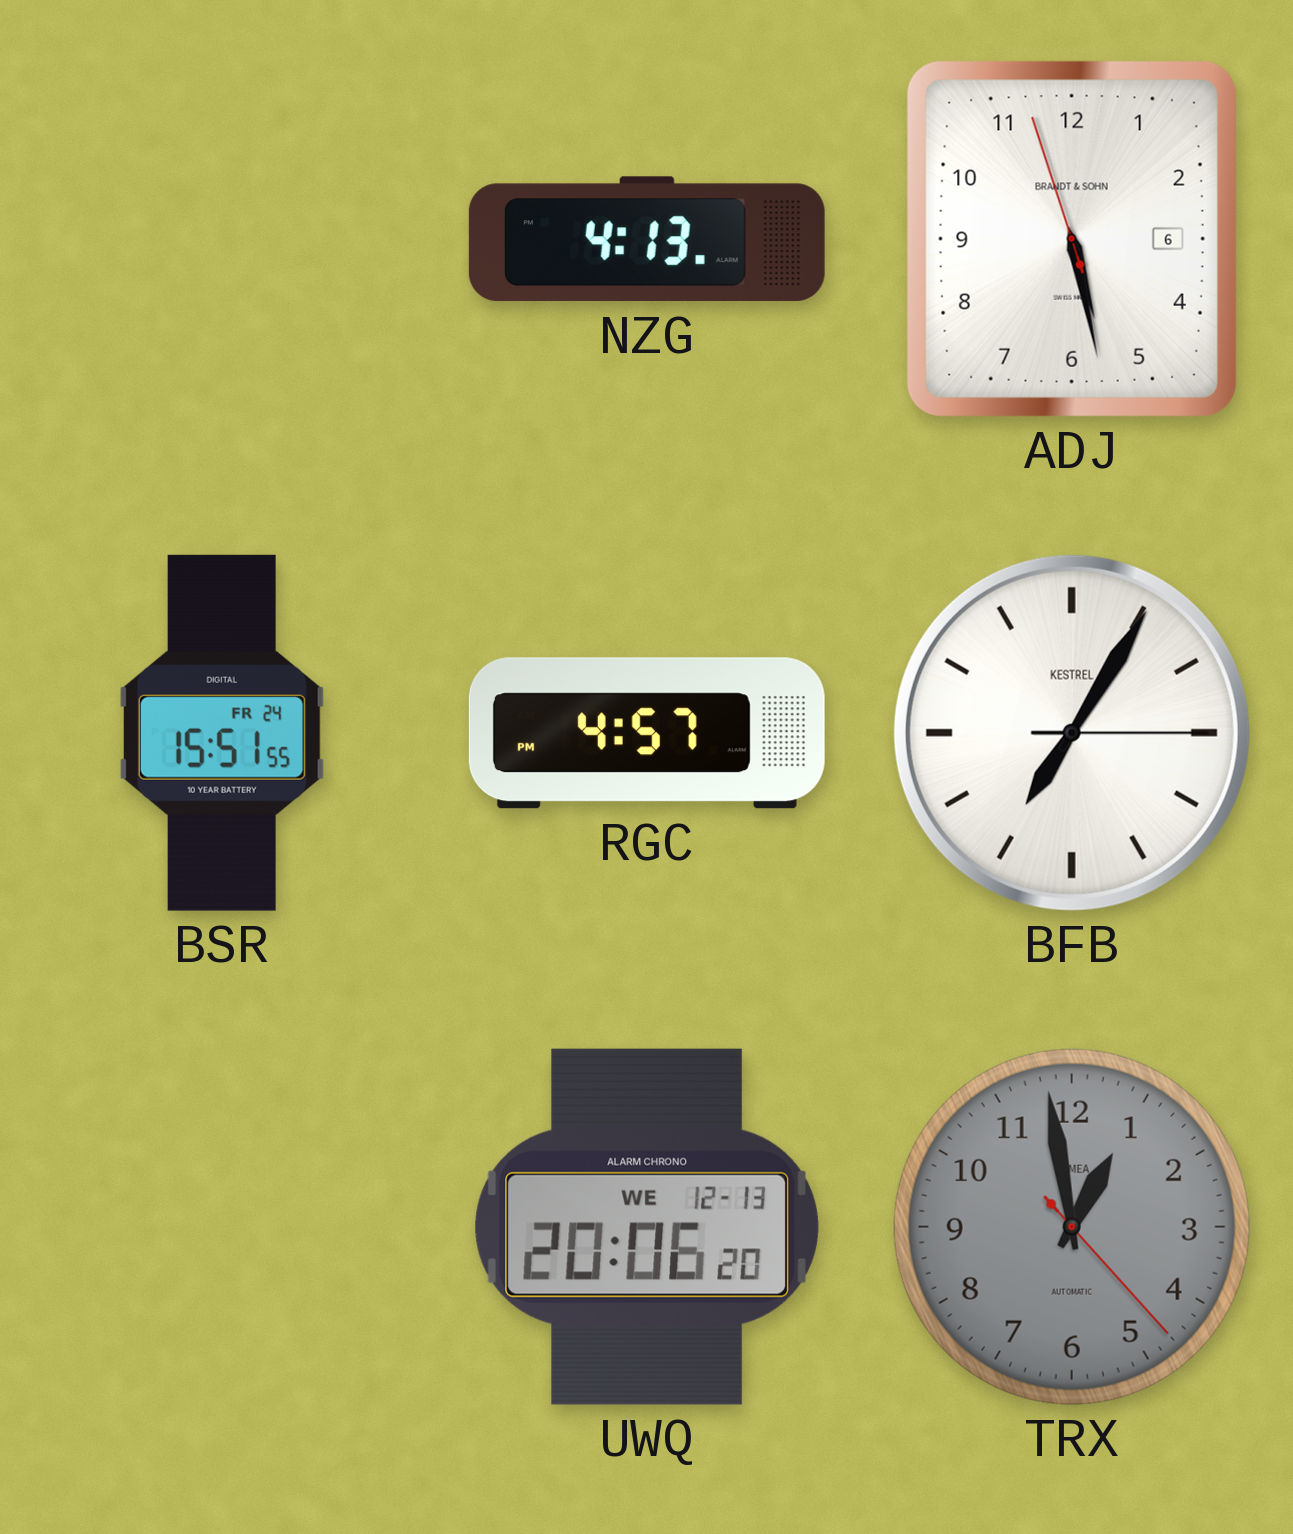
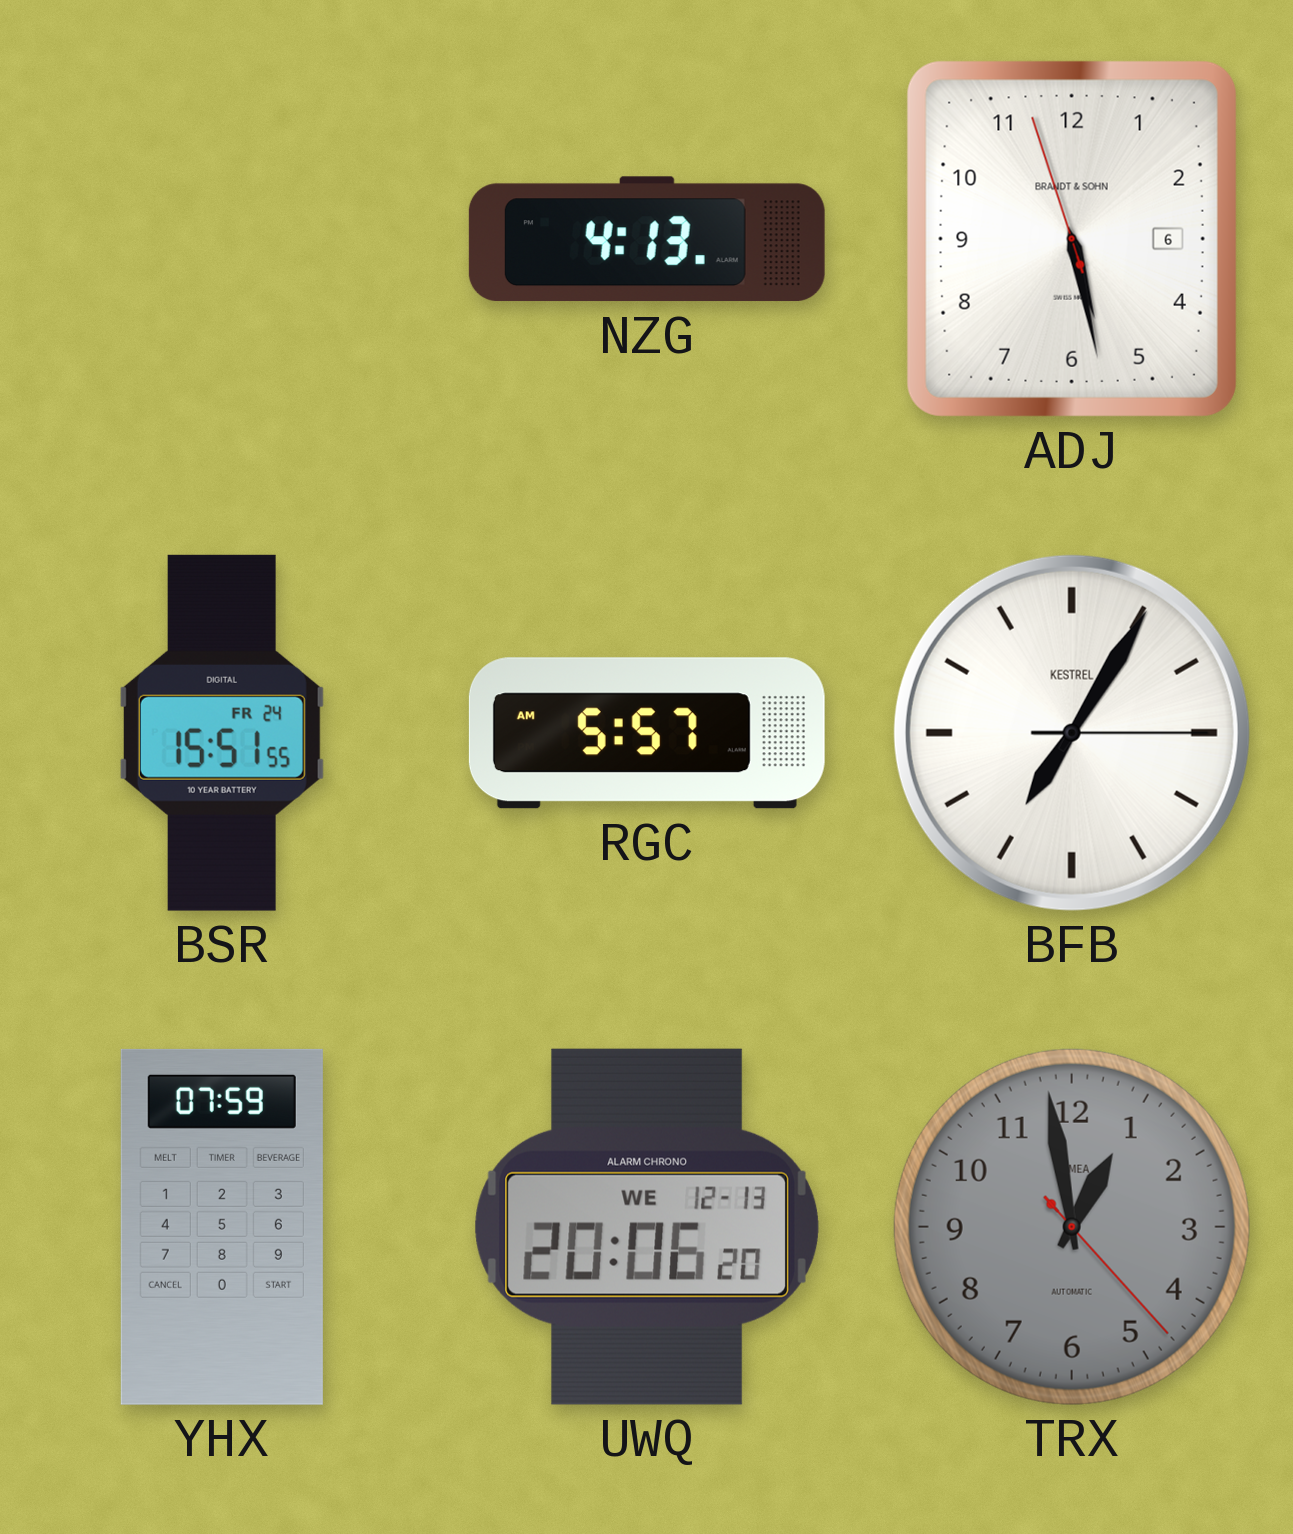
RGC: 4:57 -> 5:57
YHX: none -> 07:59
